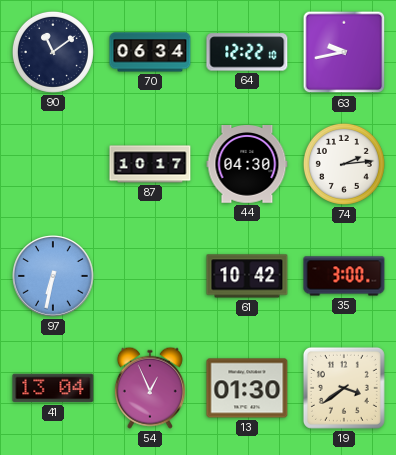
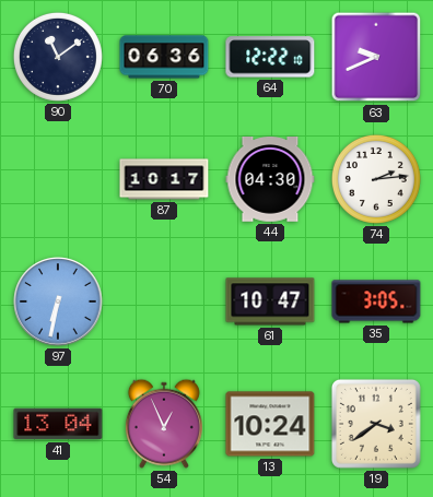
70: 06:34 -> 06:36
63: 9:43 -> 9:41
61: 10:42 -> 10:47
35: 3:00 -> 3:05
13: 01:30 -> 10:24
